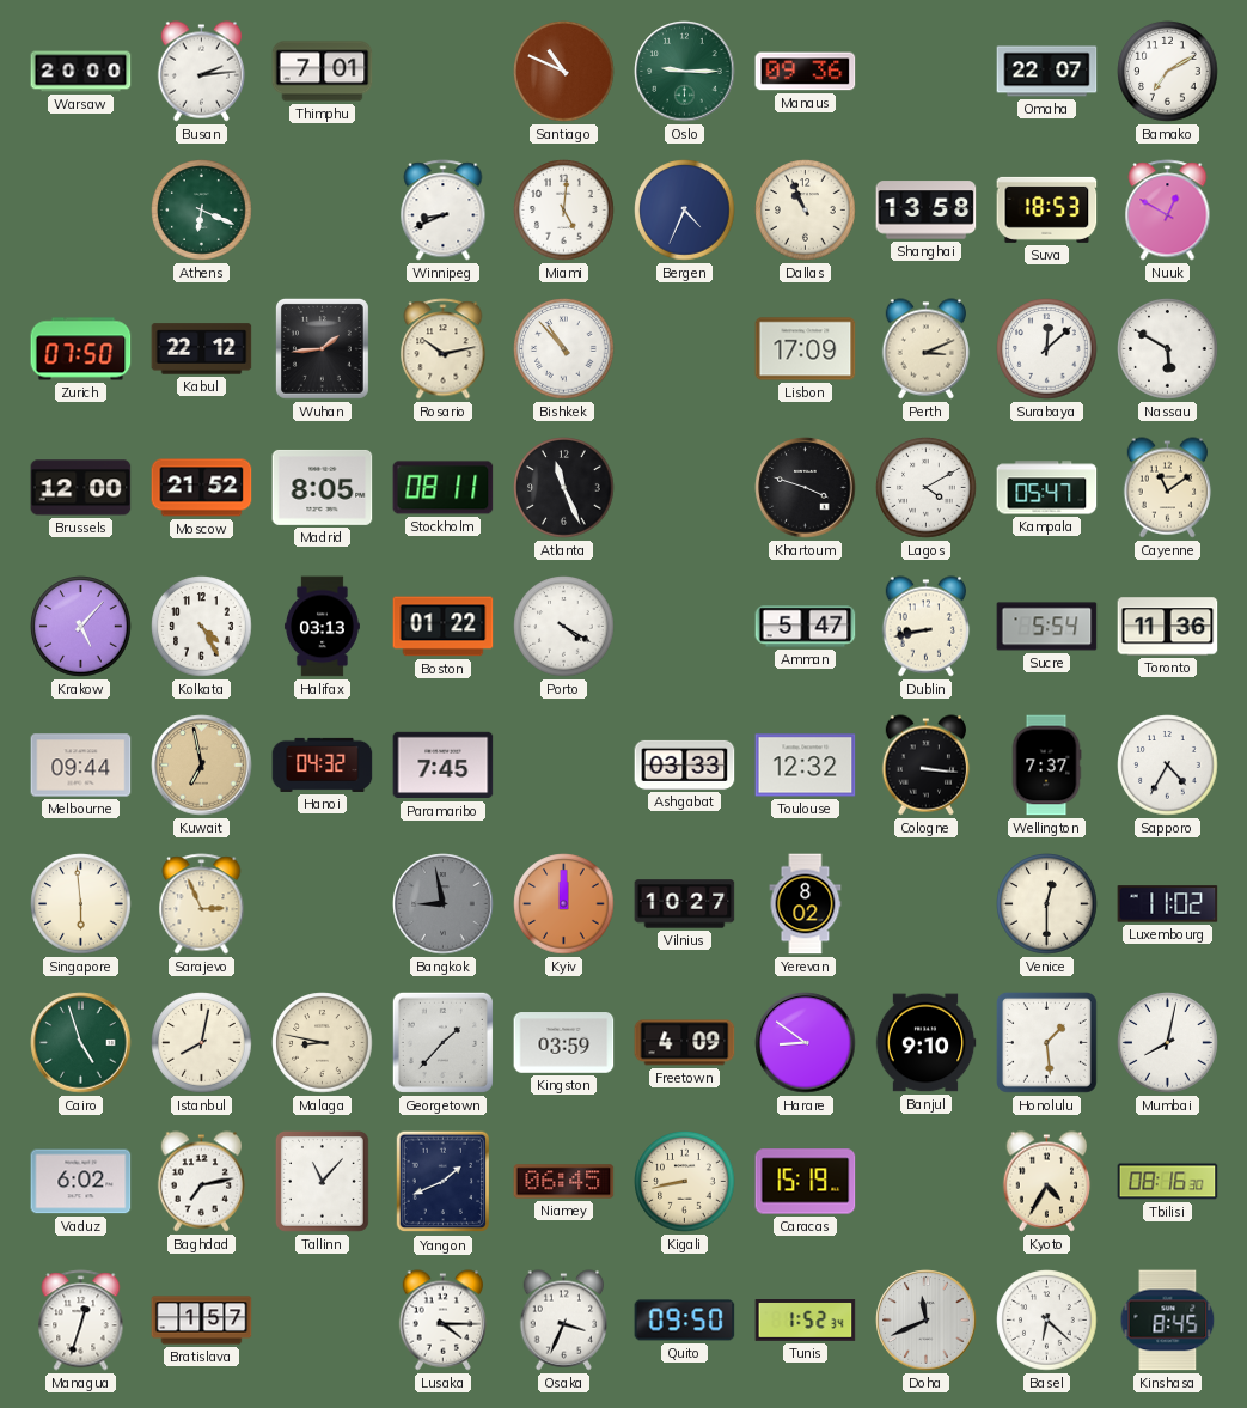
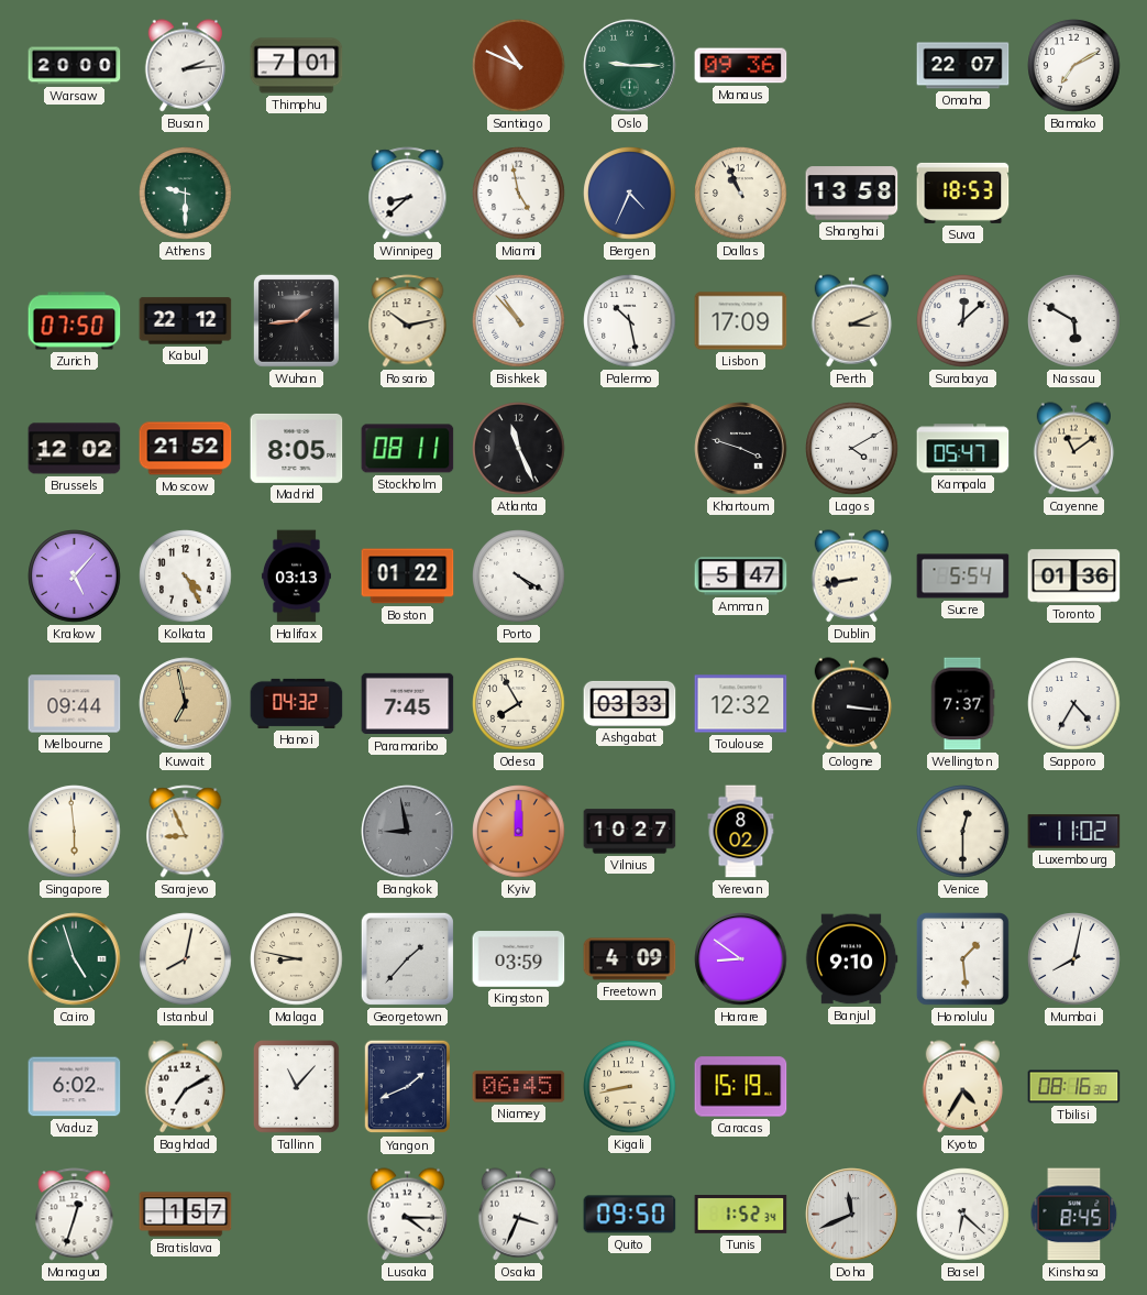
Athens: 6:19 -> 9:30
Winnipeg: 8:41 -> 8:38
Miami: 5:01 -> 4:58
Nuuk: 12:50 -> none
Palermo: none -> 10:28
Brussels: 12:00 -> 12:02
Toronto: 11:36 -> 01:36
Odesa: none -> 7:55
Sarajevo: 2:56 -> 8:56
Baghdad: 7:13 -> 7:10
